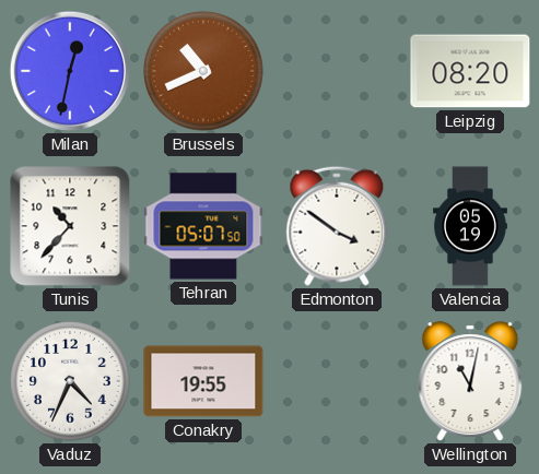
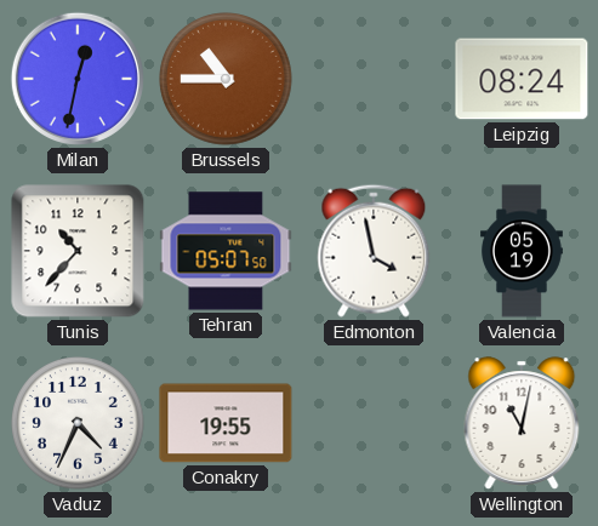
Brussels: 10:41 -> 10:45
Leipzig: 08:20 -> 08:24
Edmonton: 3:51 -> 3:58
